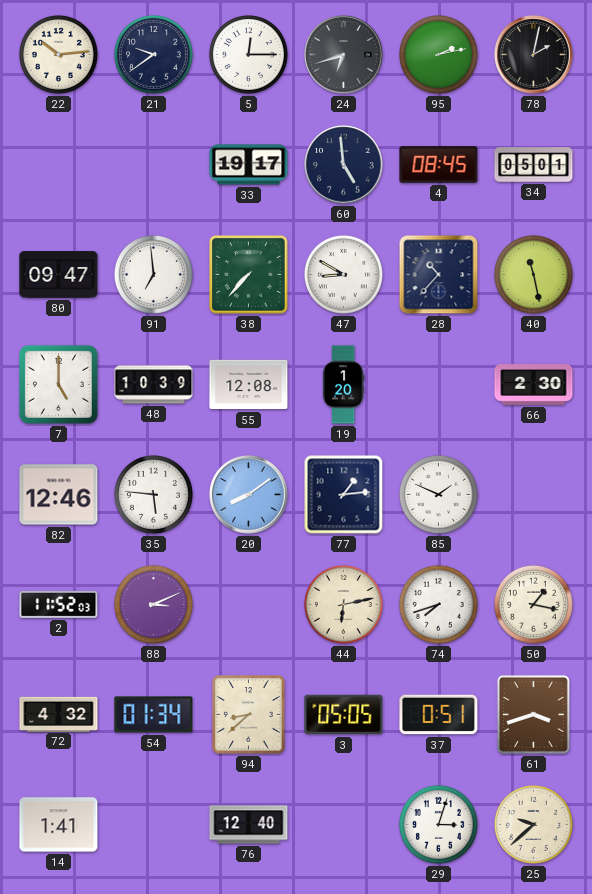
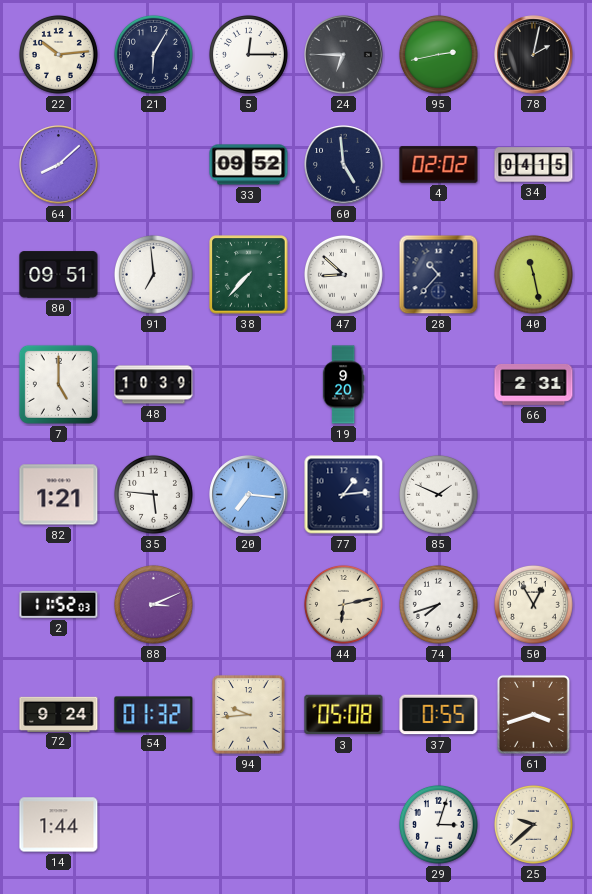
21: 9:39 -> 6:05
24: 6:42 -> 6:45
95: 2:13 -> 2:43
64: none -> 8:08
33: 19:17 -> 09:52
4: 08:45 -> 02:02
34: 05:01 -> 04:15
80: 09:47 -> 09:51
47: 8:50 -> 8:52
55: 12:08 -> none
19: 1:20 -> 9:20
66: 2:30 -> 2:31
82: 12:46 -> 1:21
20: 8:09 -> 7:16
50: 1:17 -> 12:55
72: 4:32 -> 9:24
54: 01:34 -> 01:32
94: 8:38 -> 9:44
3: 05:05 -> 05:08
37: 0:51 -> 0:55
14: 1:41 -> 1:44
76: 12:40 -> none
